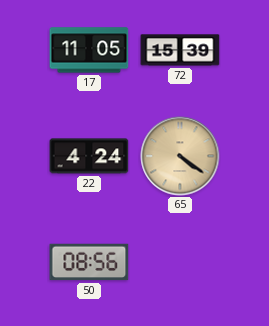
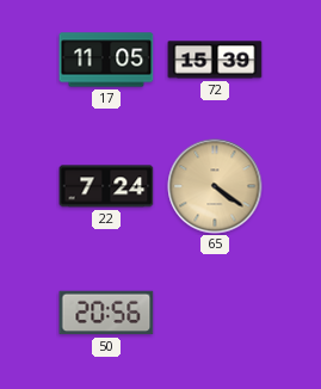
22: 4:24 -> 7:24
50: 08:56 -> 20:56
